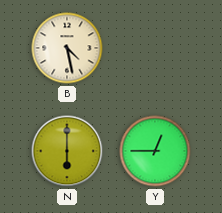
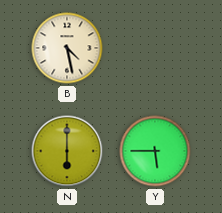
Y: 12:45 -> 5:45
